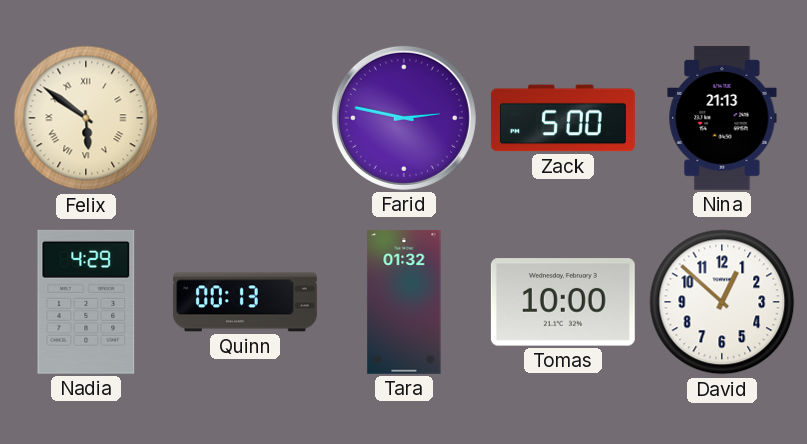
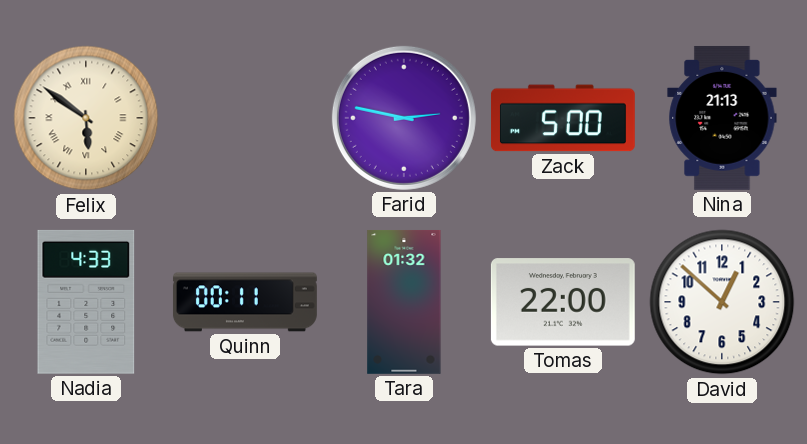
Nadia: 4:29 -> 4:33
Quinn: 00:13 -> 00:11
Tomas: 10:00 -> 22:00
